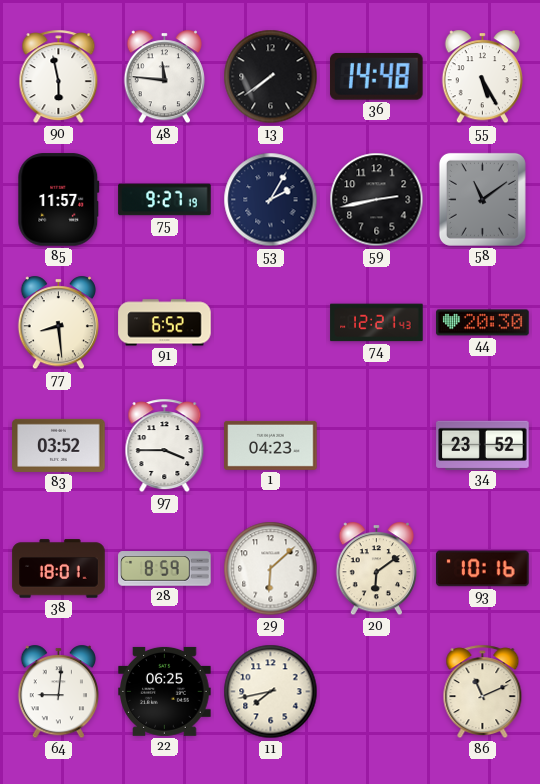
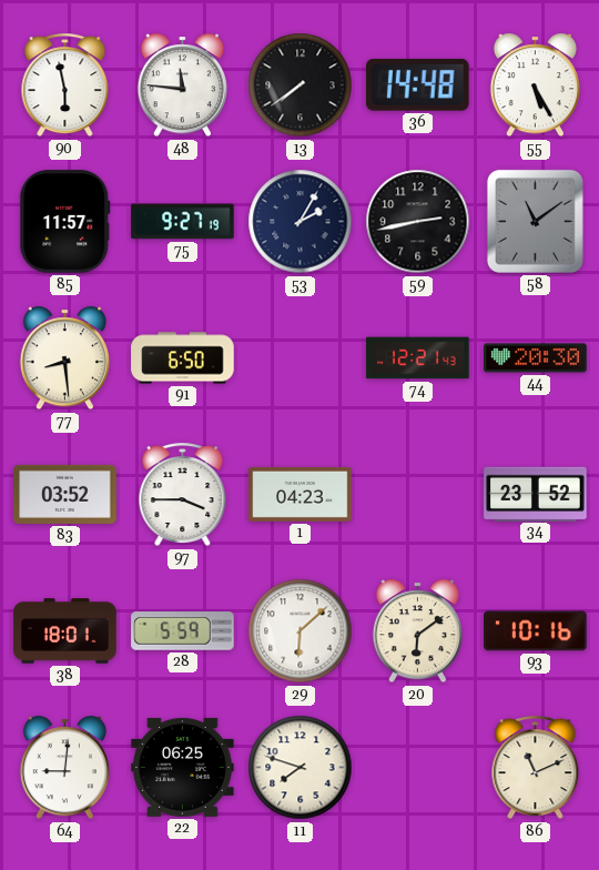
91: 6:52 -> 6:50
28: 8:59 -> 5:59
11: 7:43 -> 7:48
